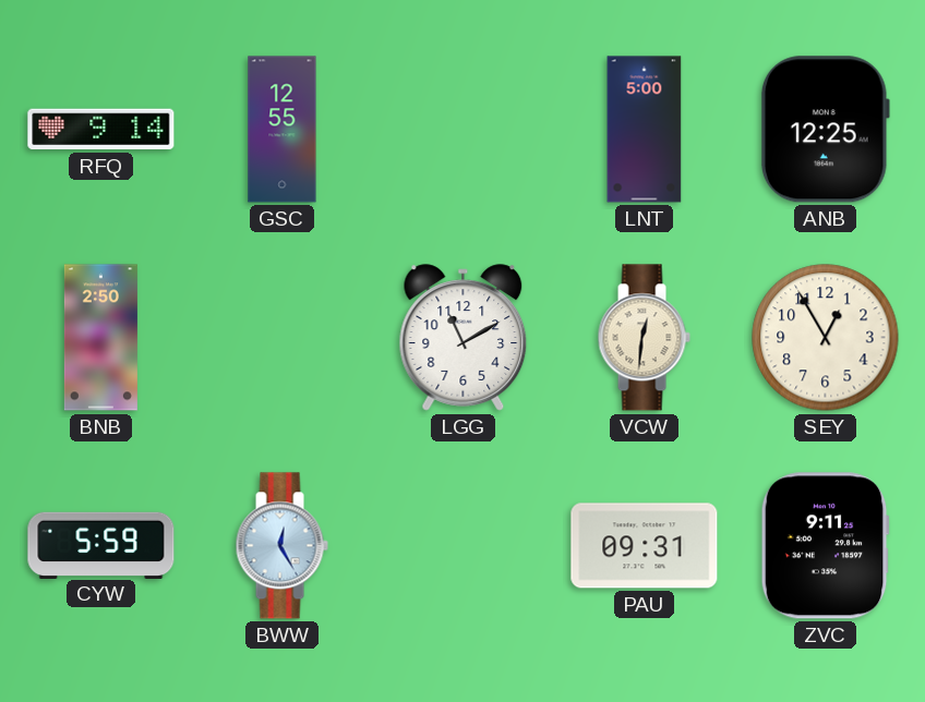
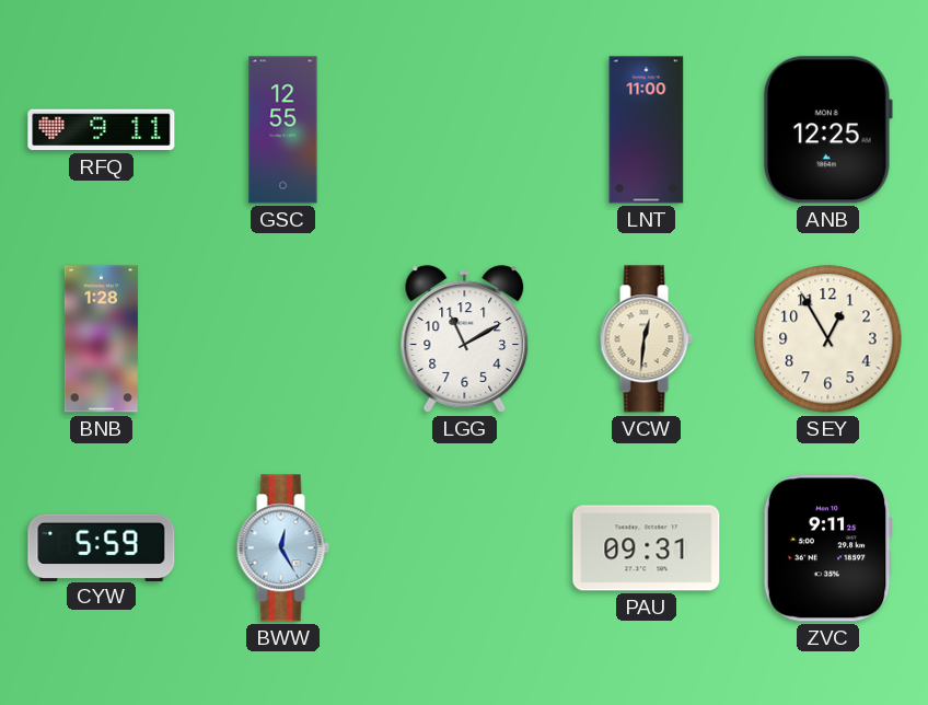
RFQ: 9:14 -> 9:11
LNT: 5:00 -> 11:00
BNB: 2:50 -> 1:28
